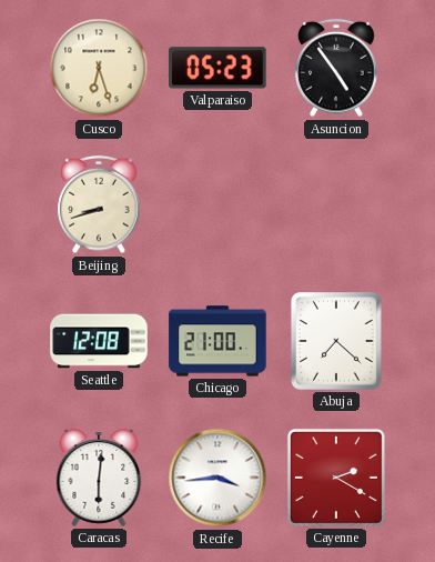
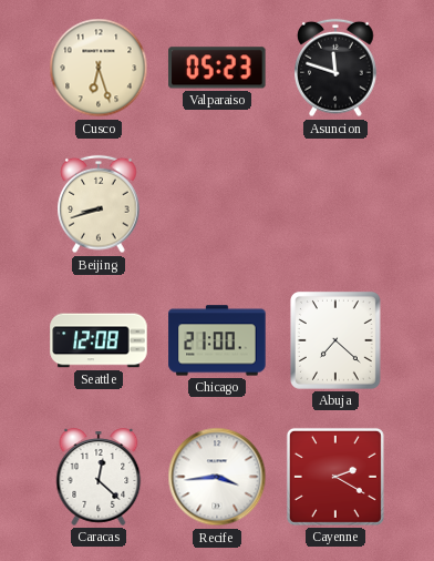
Asuncion: 4:54 -> 11:48
Caracas: 6:01 -> 12:22
